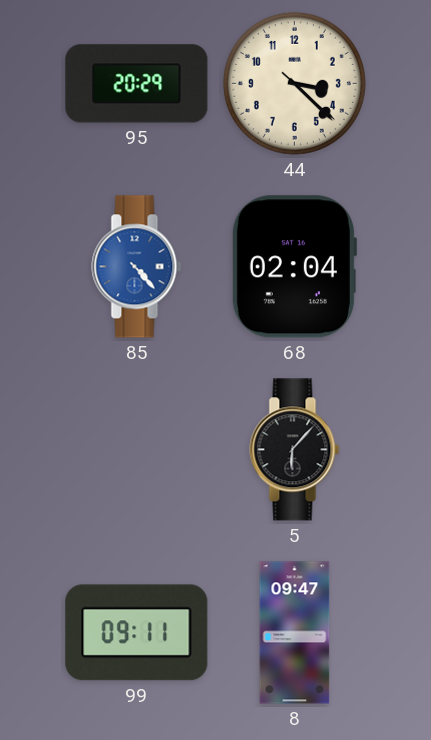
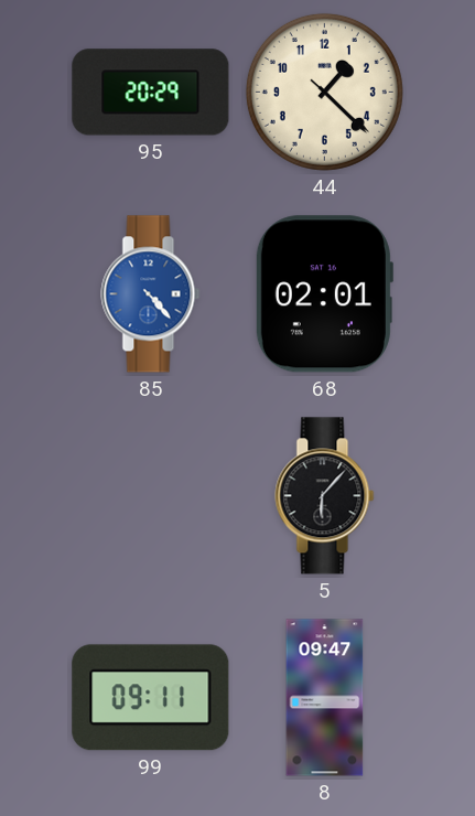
44: 3:22 -> 1:22
68: 02:04 -> 02:01
